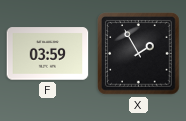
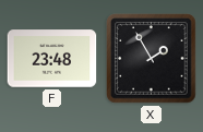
F: 03:59 -> 23:48
